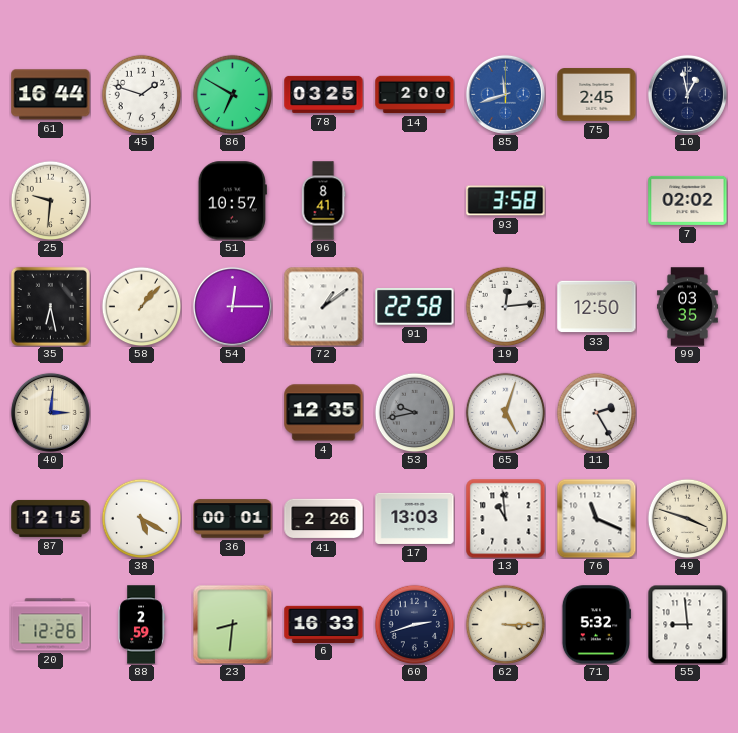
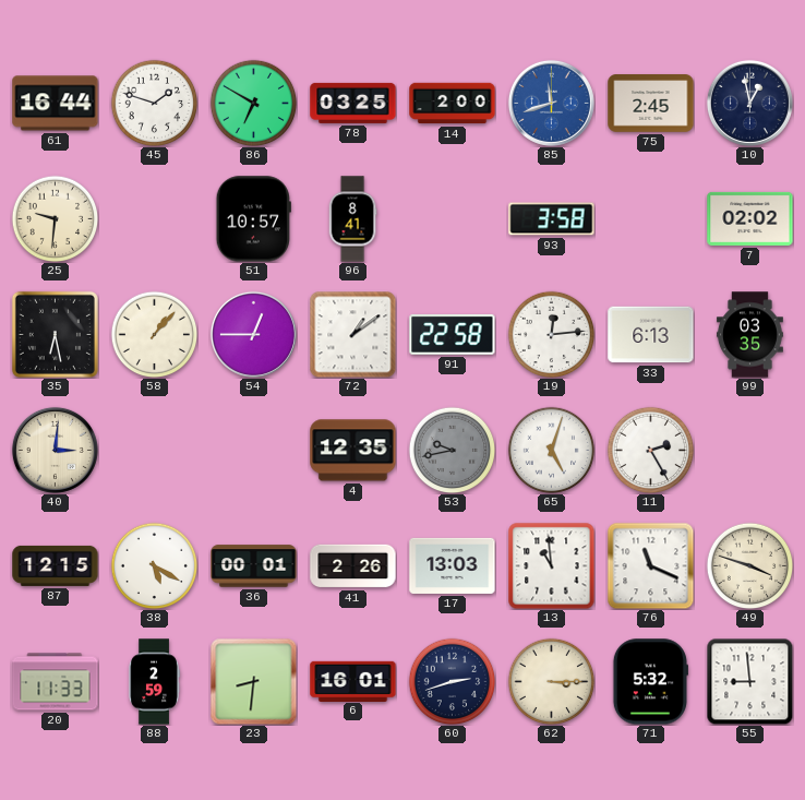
54: 12:15 -> 12:45
33: 12:50 -> 6:13
20: 12:26 -> 11:33
6: 16:33 -> 16:01
